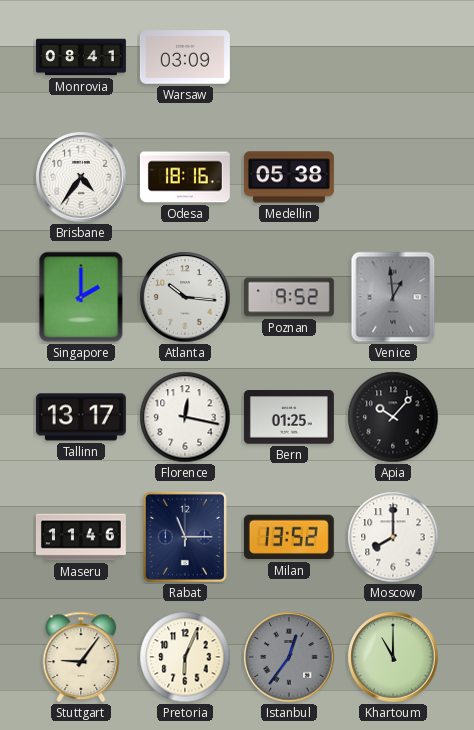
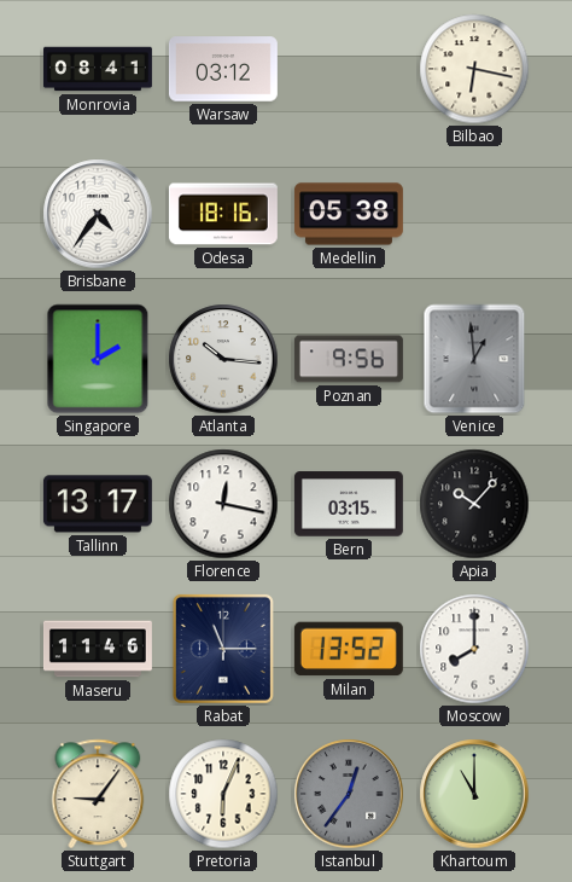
Warsaw: 03:09 -> 03:12
Bilbao: none -> 6:17
Poznan: 9:52 -> 9:56
Bern: 01:25 -> 03:15
